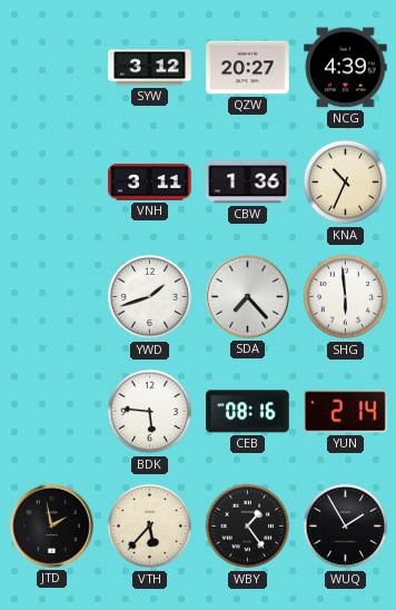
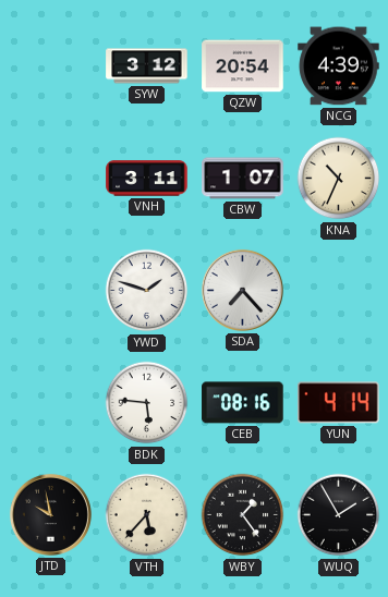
QZW: 20:27 -> 20:54
CBW: 1:36 -> 1:07
YWD: 1:42 -> 1:48
SHG: 5:59 -> none
YUN: 2:14 -> 4:14
JTD: 1:58 -> 9:58
